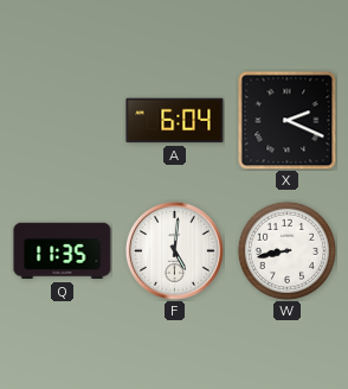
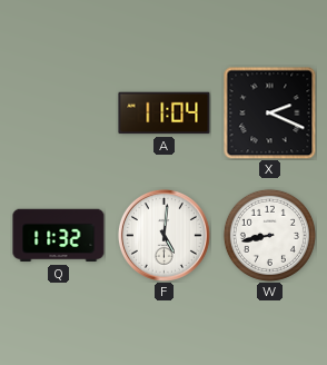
A: 6:04 -> 11:04
Q: 11:35 -> 11:32
